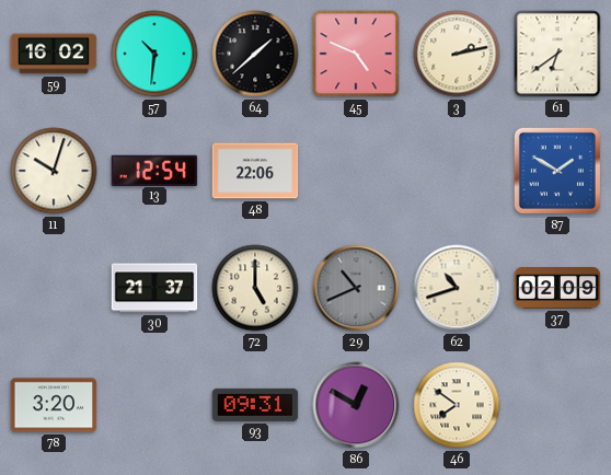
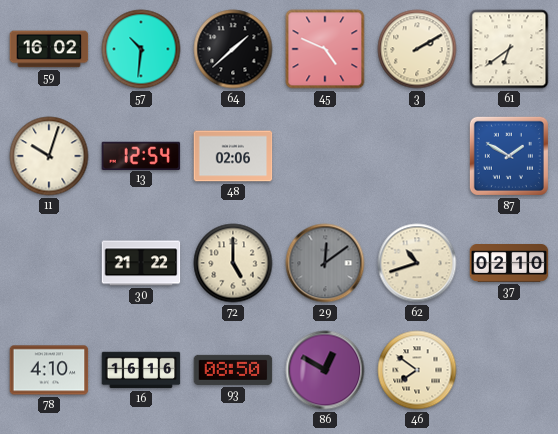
3: 2:13 -> 2:10
48: 22:06 -> 02:06
30: 21:37 -> 21:22
29: 10:41 -> 12:09
37: 02:09 -> 02:10
78: 3:20 -> 4:10
16: none -> 16:16
93: 09:31 -> 08:50
